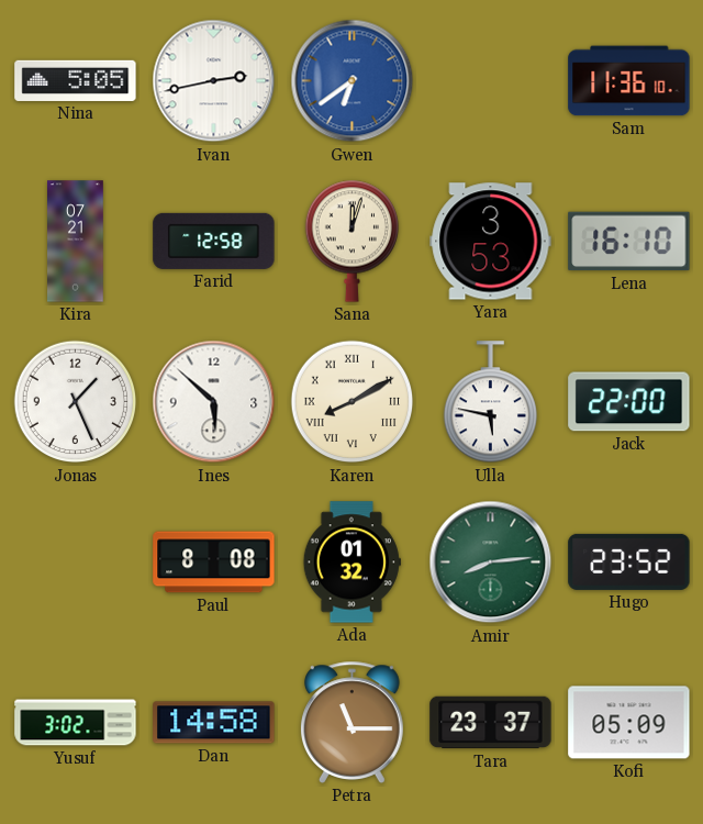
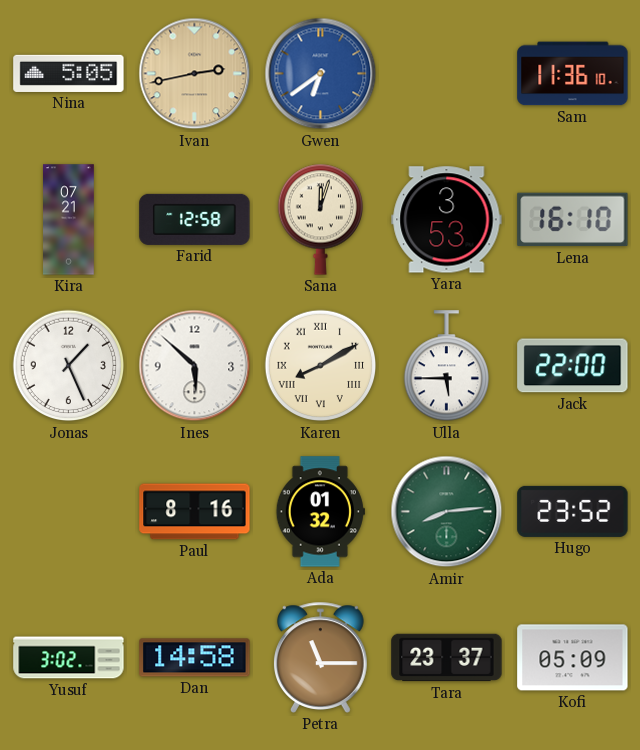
Ivan dial: white -> champagne
Ulla: 5:47 -> 5:45
Paul: 8:08 -> 8:16
